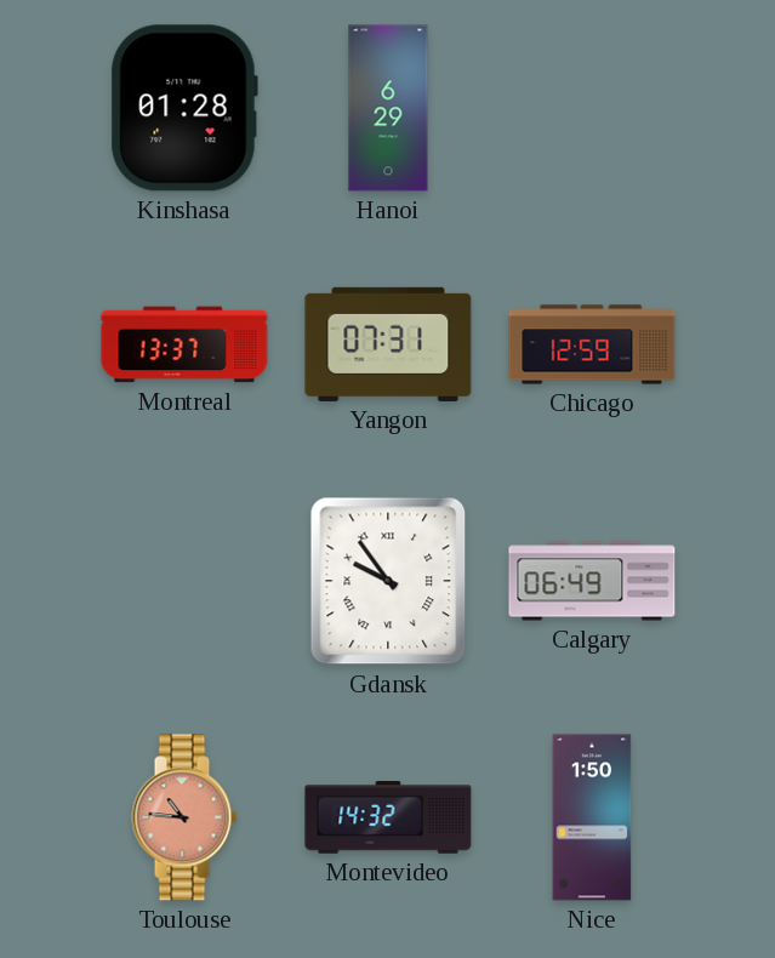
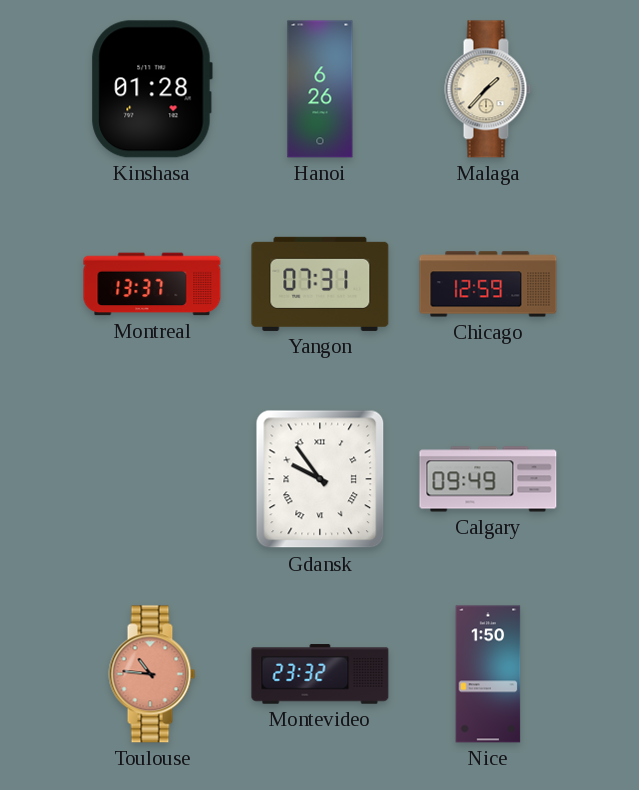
Hanoi: 6:29 -> 6:26
Malaga: none -> 1:37
Calgary: 06:49 -> 09:49
Montevideo: 14:32 -> 23:32
